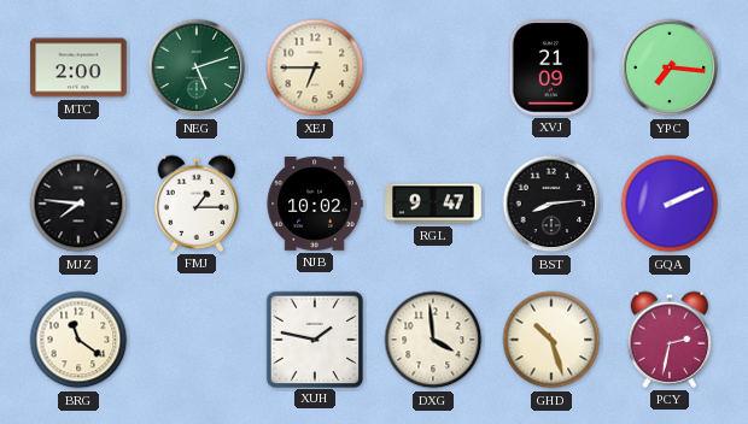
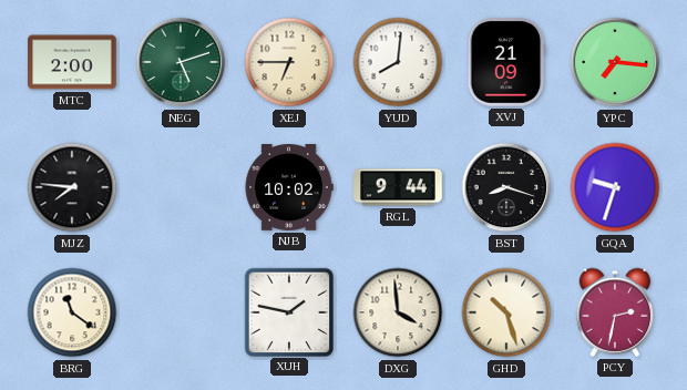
YUD: none -> 8:01
FMJ: 1:15 -> none
RGL: 9:47 -> 9:44
BST: 8:14 -> 8:18
GQA: 2:11 -> 9:33
